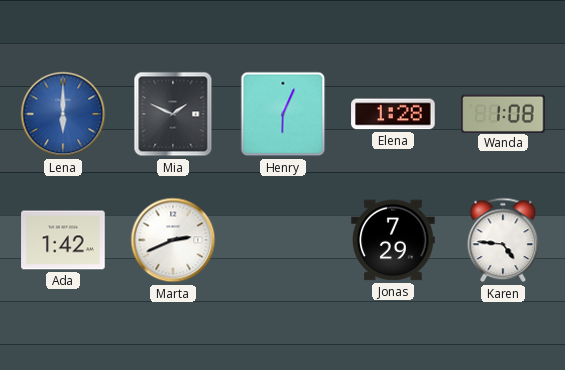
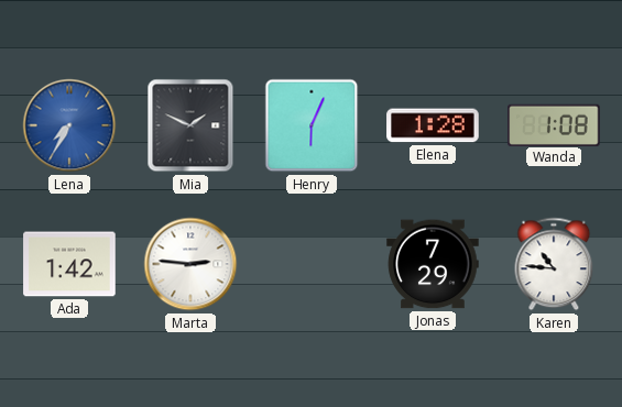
Lena: 6:00 -> 7:35
Marta: 2:41 -> 2:46
Karen: 4:46 -> 10:46
